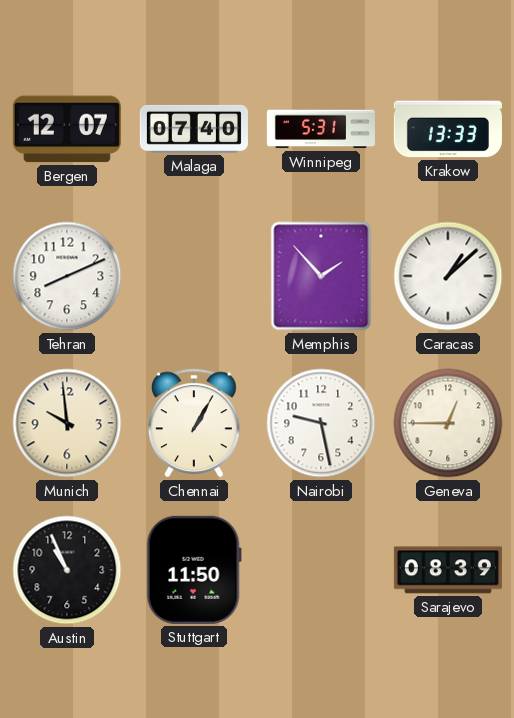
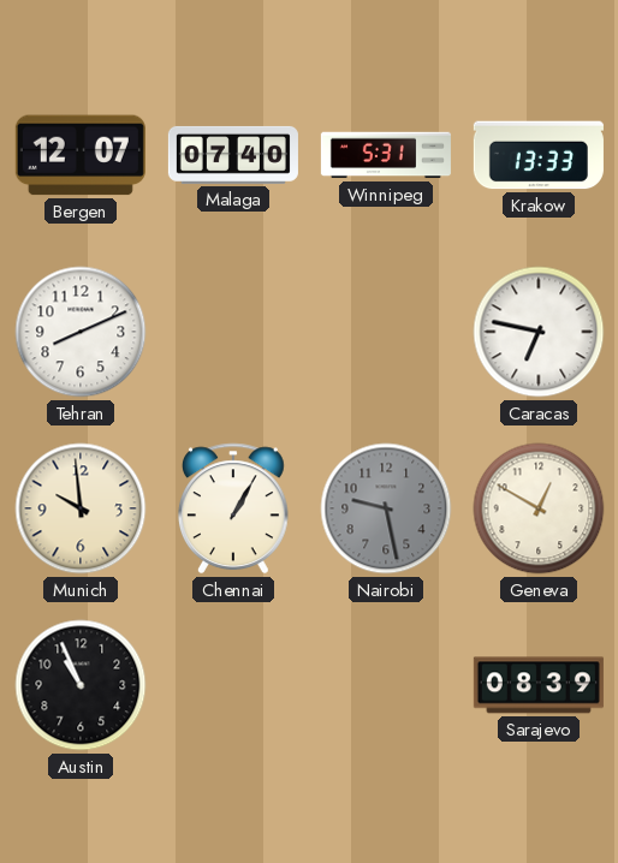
Memphis: 1:53 -> none
Caracas: 1:08 -> 6:47
Nairobi dial: white -> grey
Geneva: 12:45 -> 12:50
Stuttgart: 11:50 -> none
